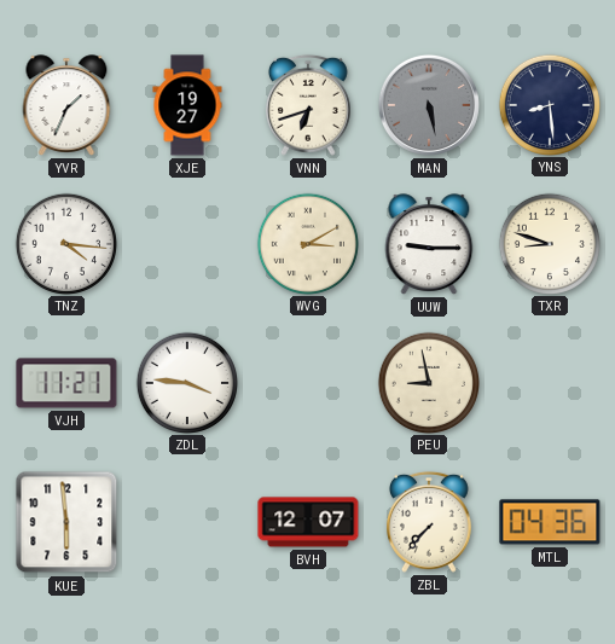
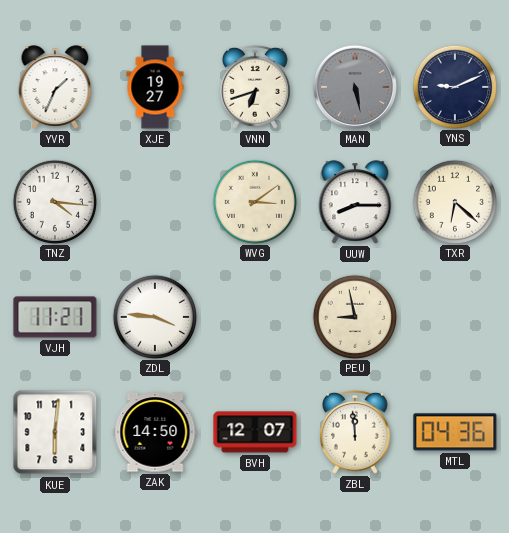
YNS: 8:29 -> 9:11
WVG: 3:10 -> 3:09
UUW: 9:15 -> 8:15
TXR: 8:48 -> 6:22
KUE: 5:59 -> 6:01
ZAK: none -> 14:50
ZBL: 7:37 -> 11:59
